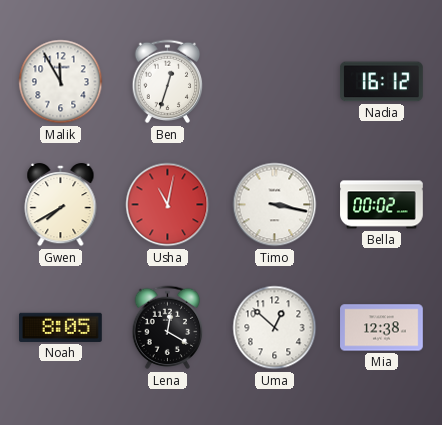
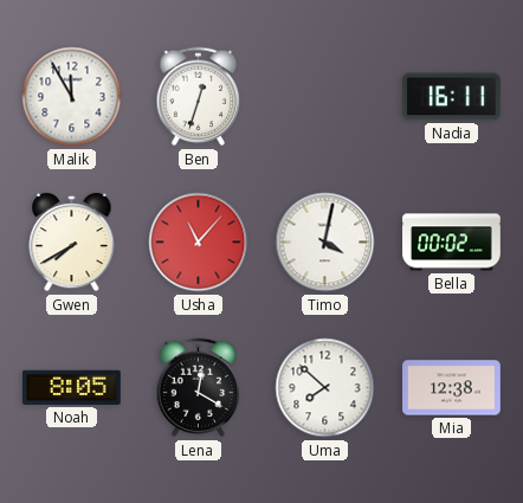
Nadia: 16:12 -> 16:11
Usha: 11:02 -> 11:07
Timo: 3:17 -> 4:02
Uma: 12:52 -> 7:52
